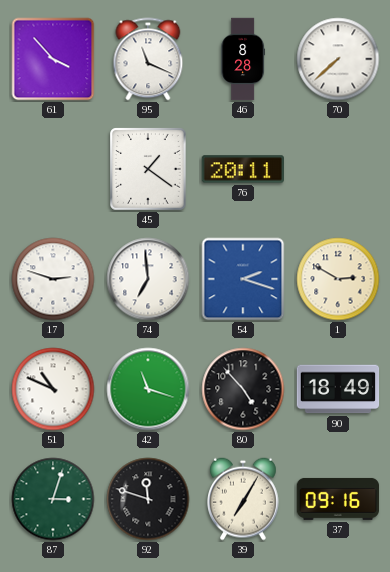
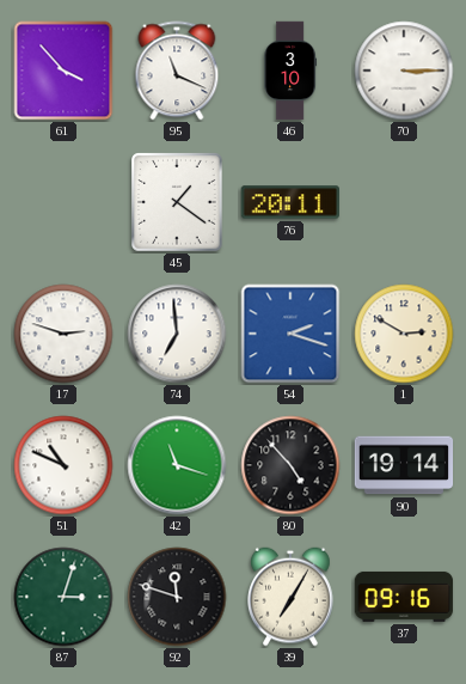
46: 8:28 -> 3:10
70: 7:38 -> 3:15
90: 18:49 -> 19:14
